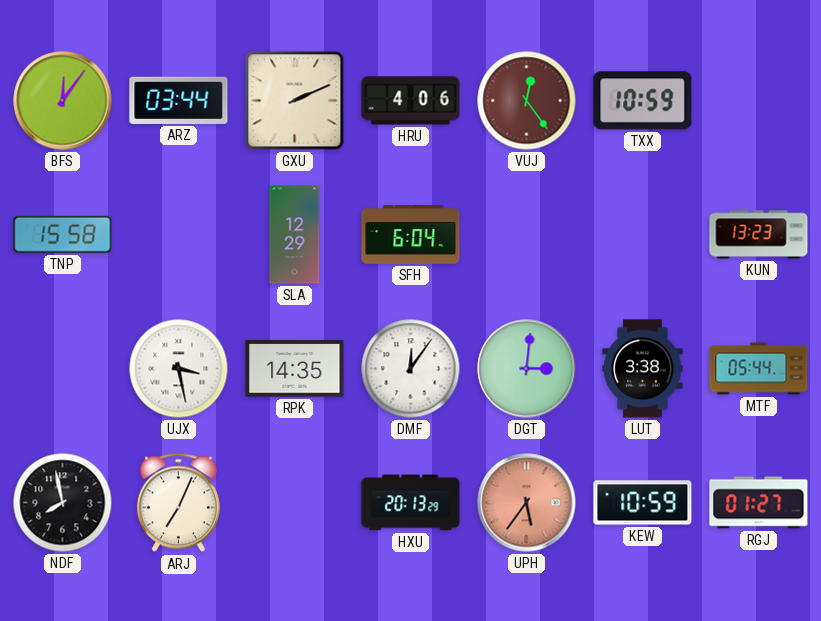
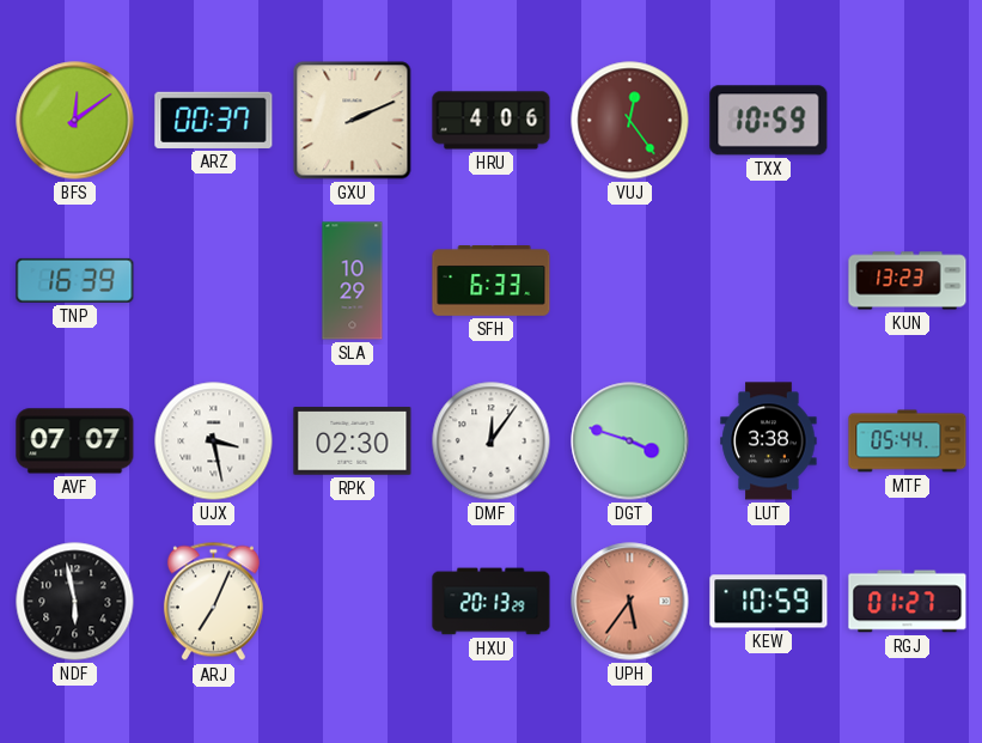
BFS: 12:06 -> 12:09
ARZ: 03:44 -> 00:37
TNP: 15:58 -> 16:39
SLA: 12:29 -> 10:29
SFH: 6:04 -> 6:33
AVF: none -> 07:07
RPK: 14:35 -> 02:30
DGT: 3:01 -> 3:48
NDF: 7:58 -> 5:58
